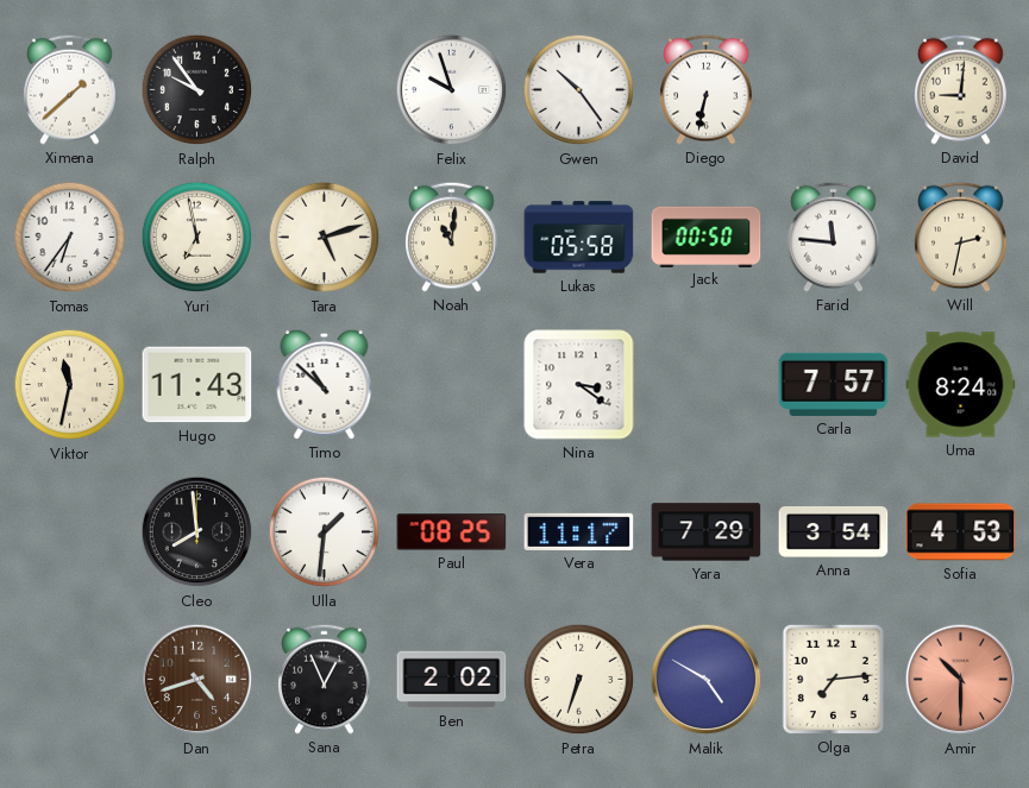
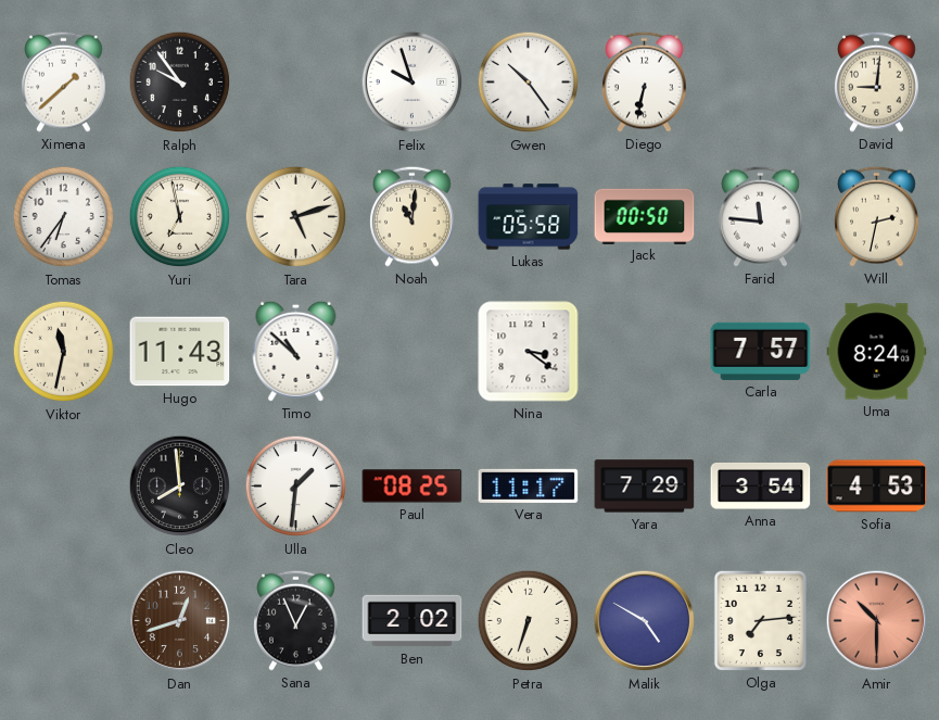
Dan: 4:42 -> 12:42
